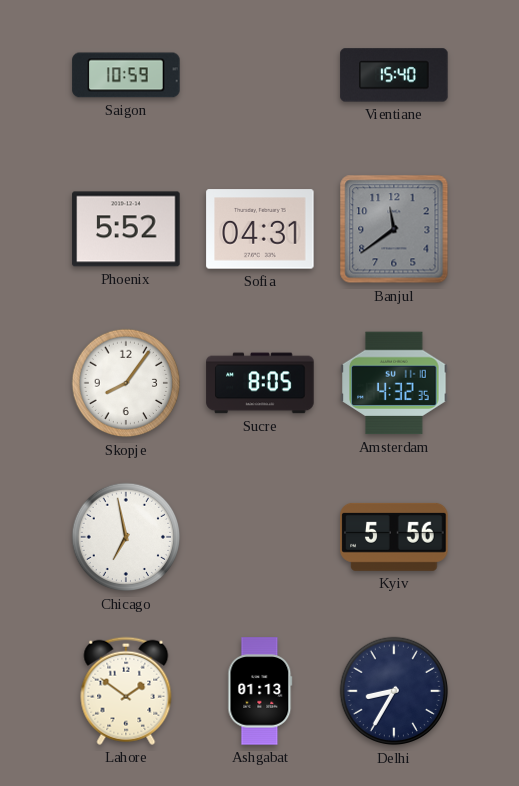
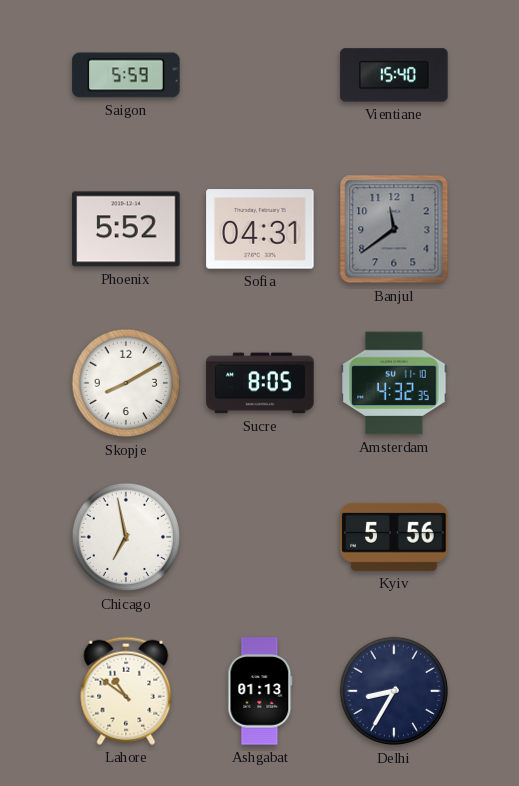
Saigon: 10:59 -> 5:59
Skopje: 8:06 -> 8:10
Lahore: 1:51 -> 10:51
